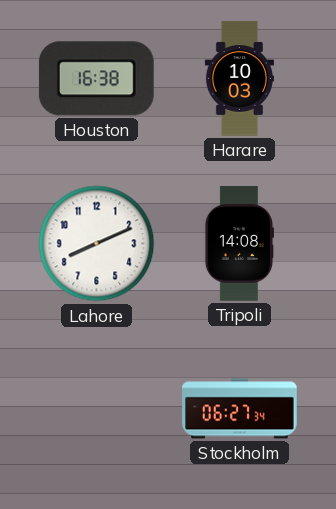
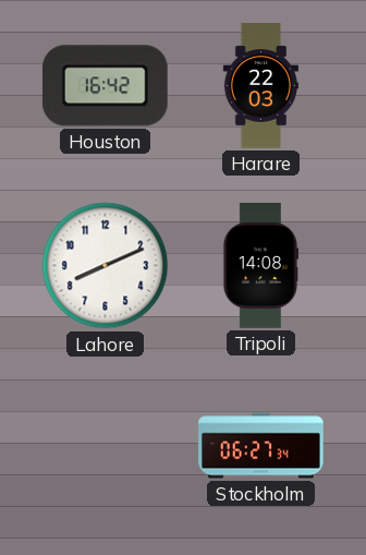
Houston: 16:38 -> 16:42
Harare: 10:03 -> 22:03
